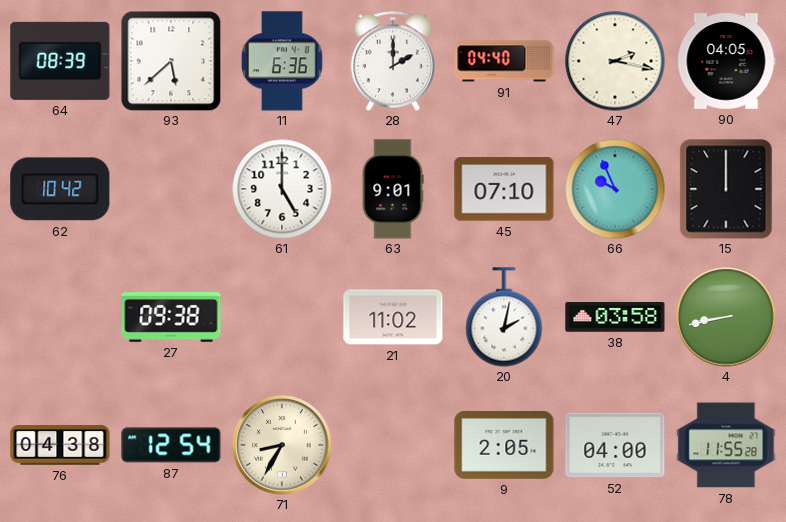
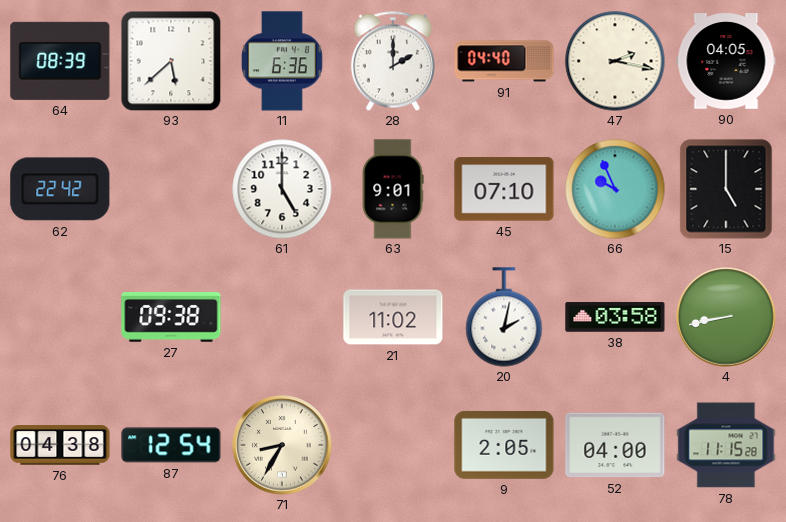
62: 10:42 -> 22:42
15: 12:00 -> 5:00
78: 11:55 -> 11:15
